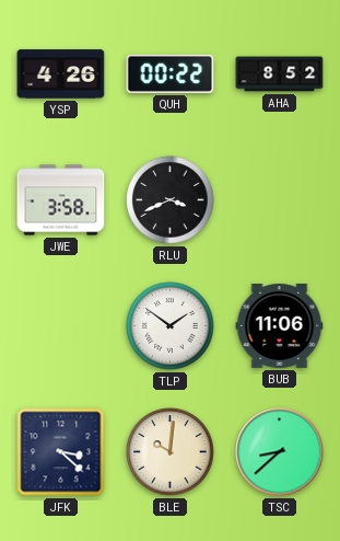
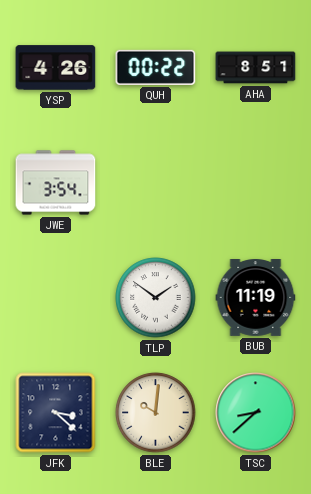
AHA: 8:52 -> 8:51
JWE: 3:58 -> 3:54
RLU: 3:41 -> none
BUB: 11:06 -> 11:19
